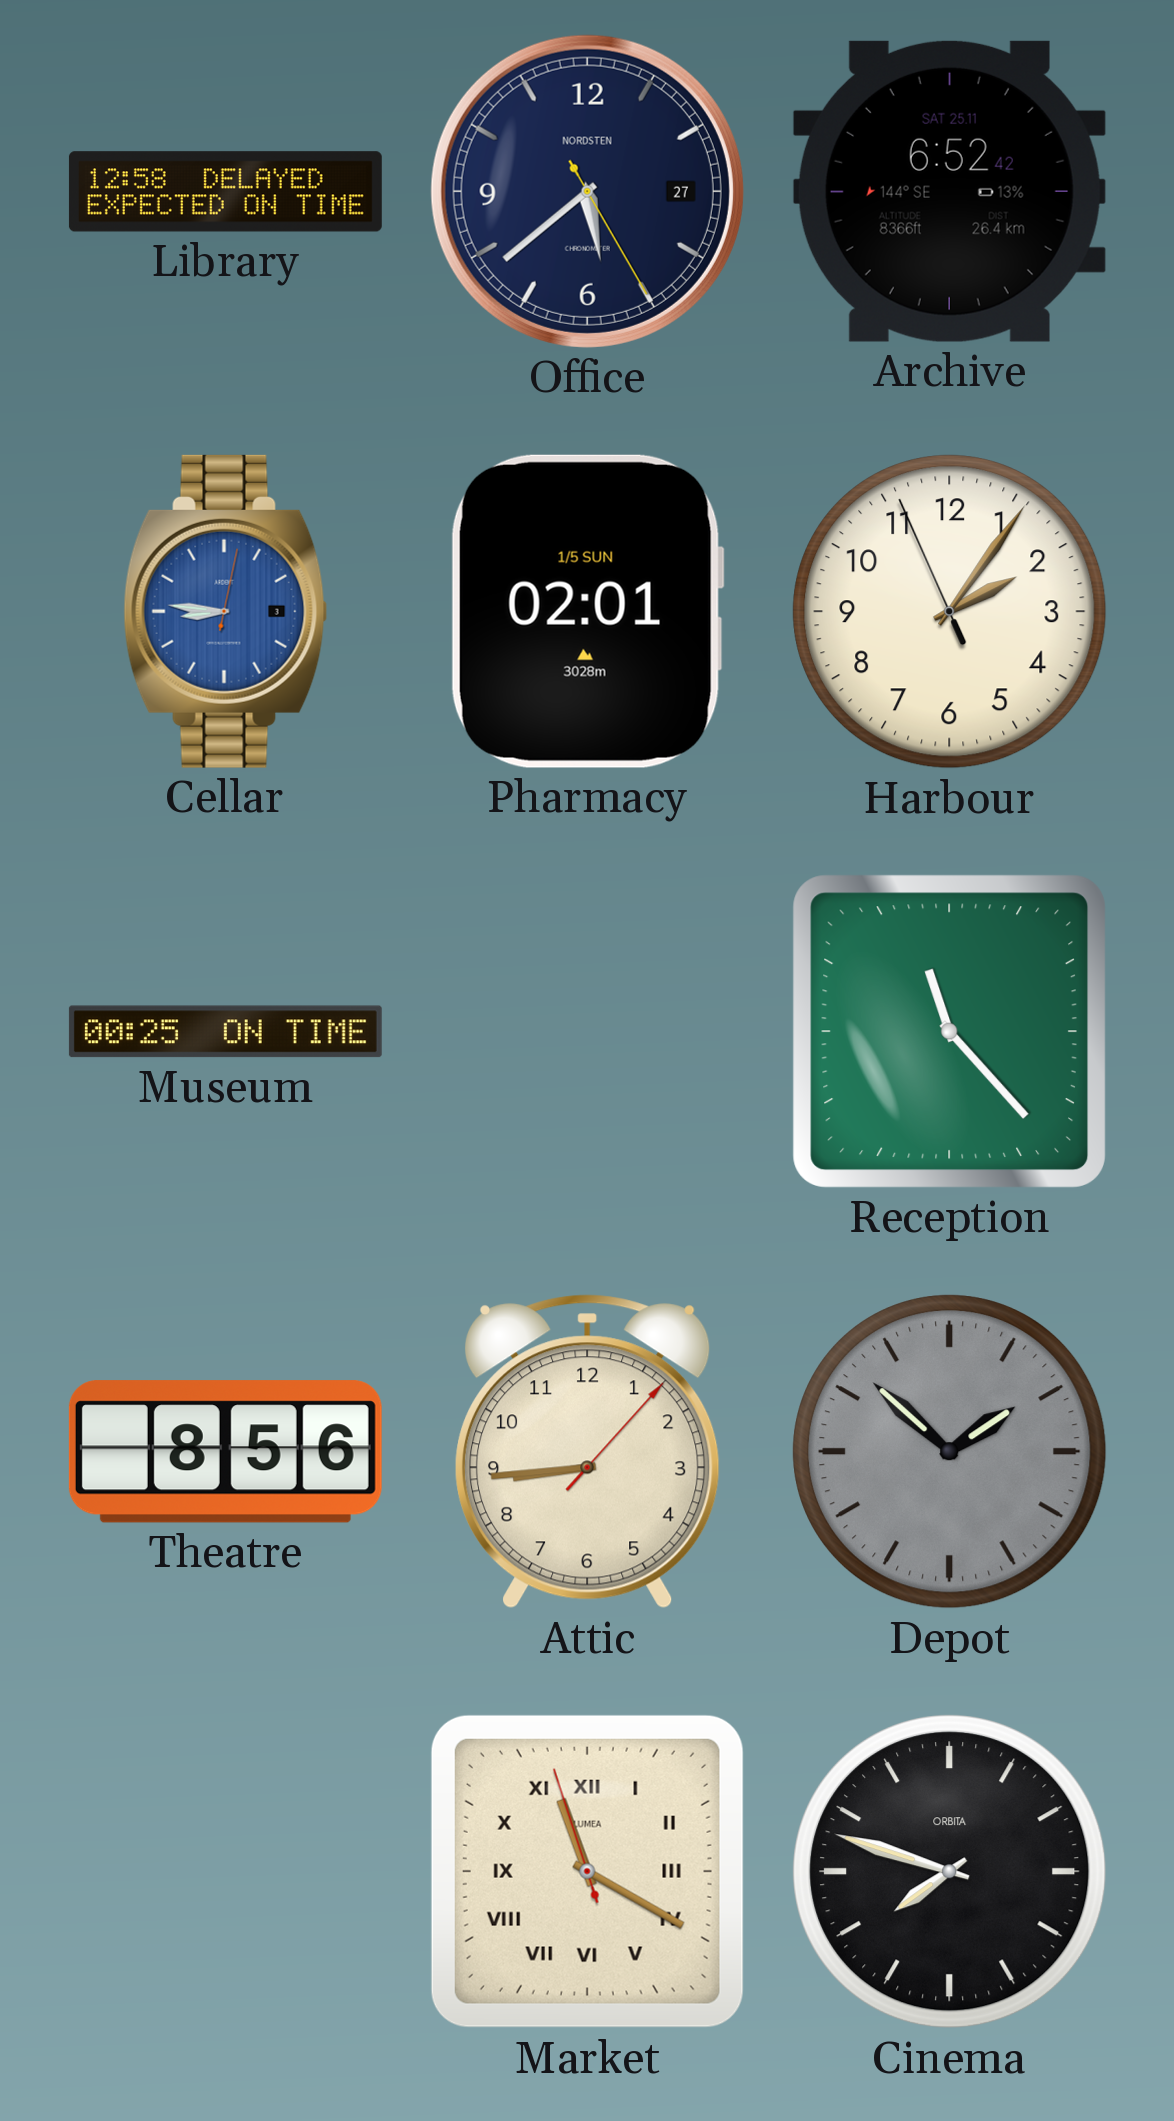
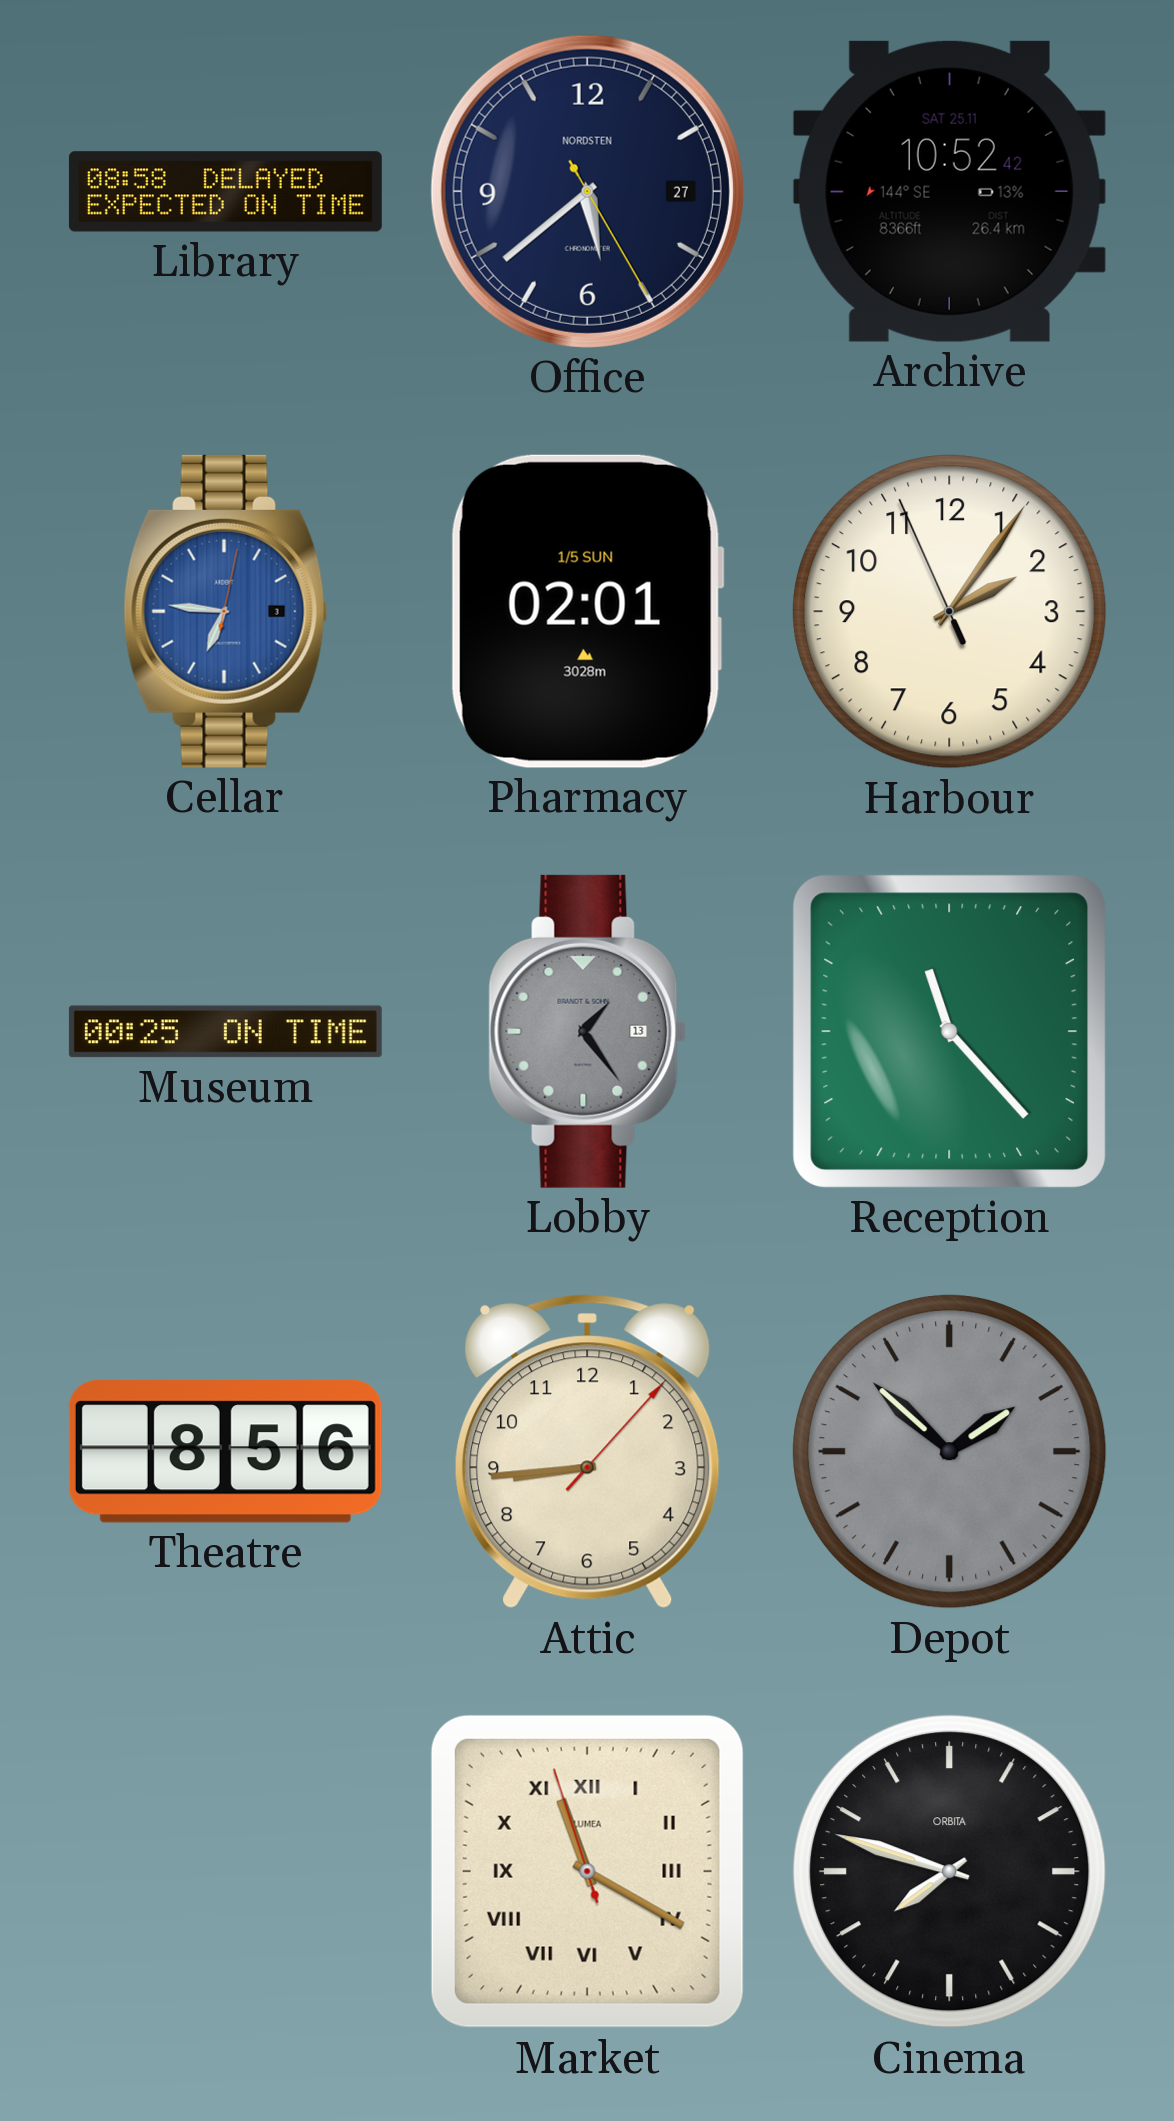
Library: 12:58 -> 08:58
Archive: 6:52 -> 10:52
Cellar: 8:46 -> 6:46
Lobby: none -> 1:24
